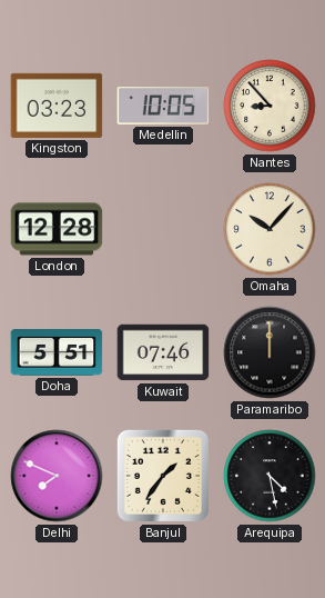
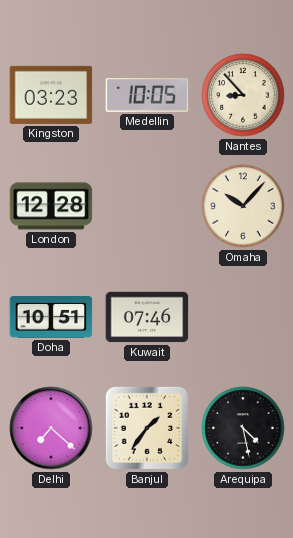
Doha: 5:51 -> 10:51
Paramaribo: 12:00 -> none
Delhi: 7:49 -> 7:22
